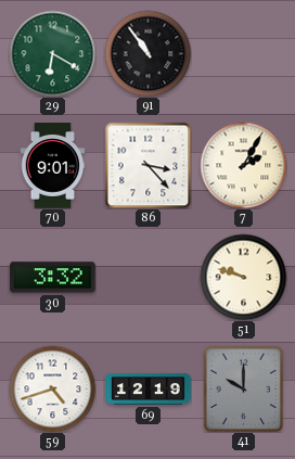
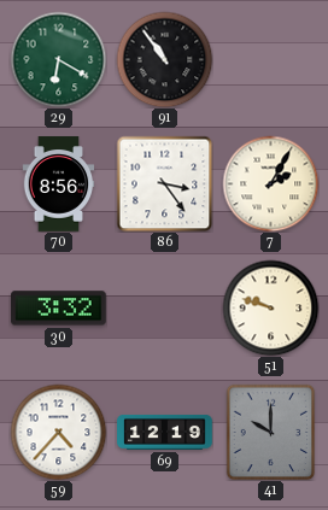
70: 9:01 -> 8:56
86: 3:23 -> 3:24
59: 4:42 -> 4:37
